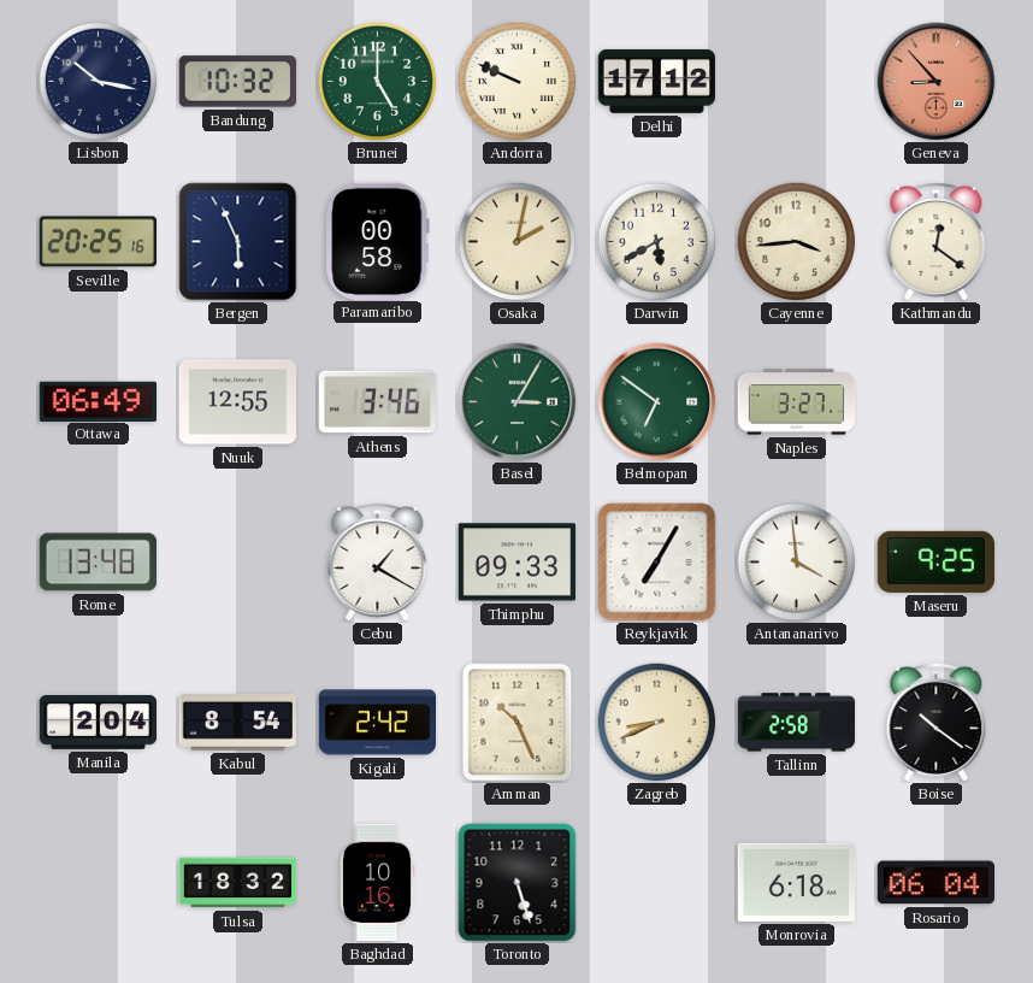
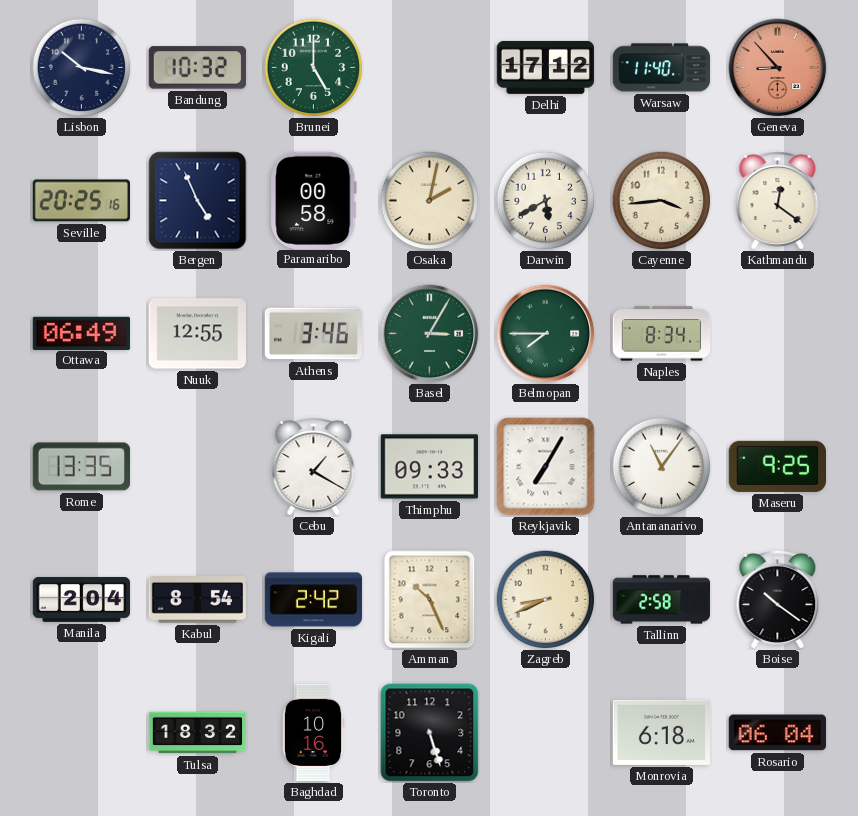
Andorra: 9:49 -> none
Warsaw: none -> 11:40
Bergen: 5:56 -> 4:56
Belmopan: 6:51 -> 7:45
Naples: 3:27 -> 8:34
Rome: 13:48 -> 13:35
Antananarivo: 3:59 -> 11:06
